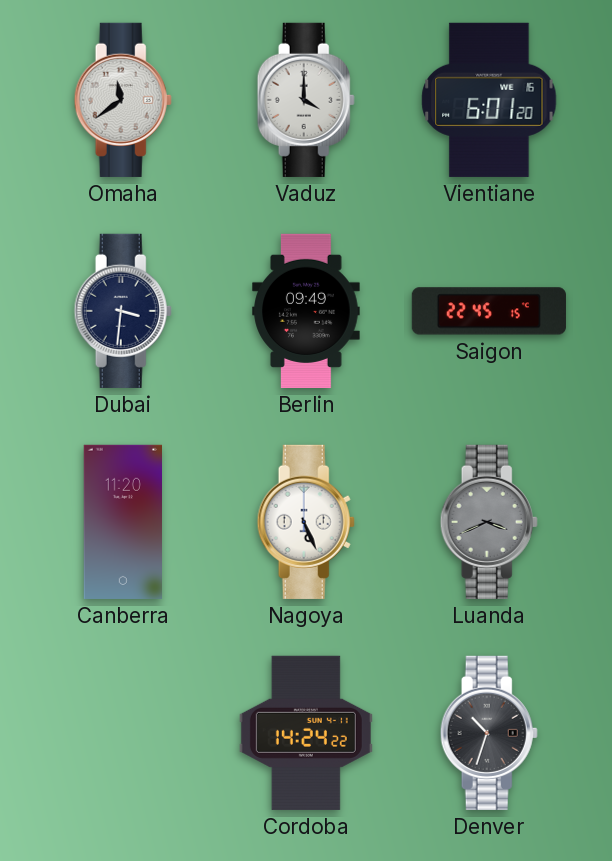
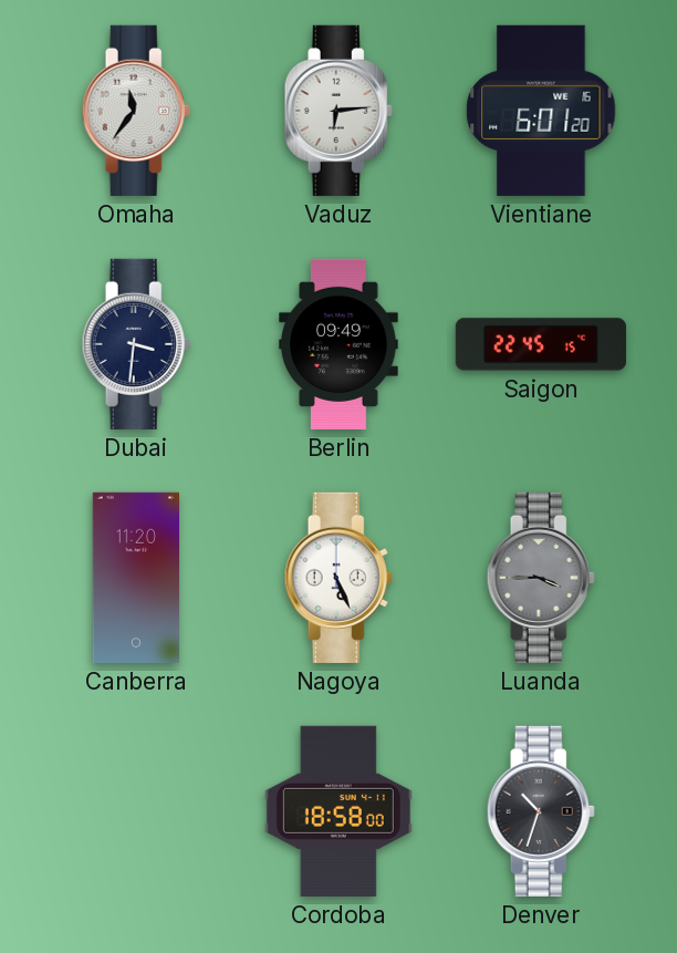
Omaha: 11:39 -> 11:36
Vaduz: 4:00 -> 6:14
Luanda: 3:41 -> 3:45
Cordoba: 14:24 -> 18:58
